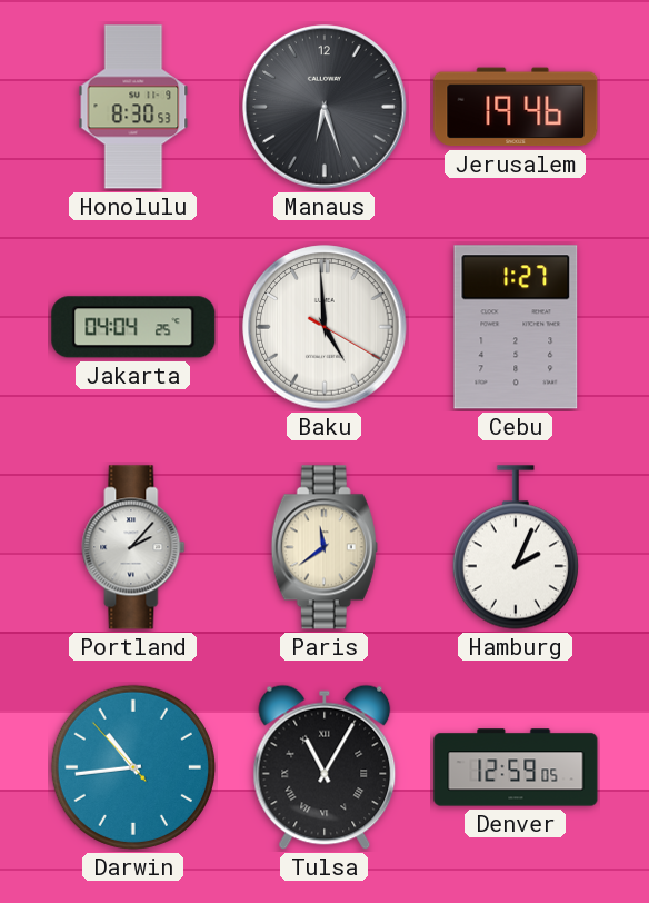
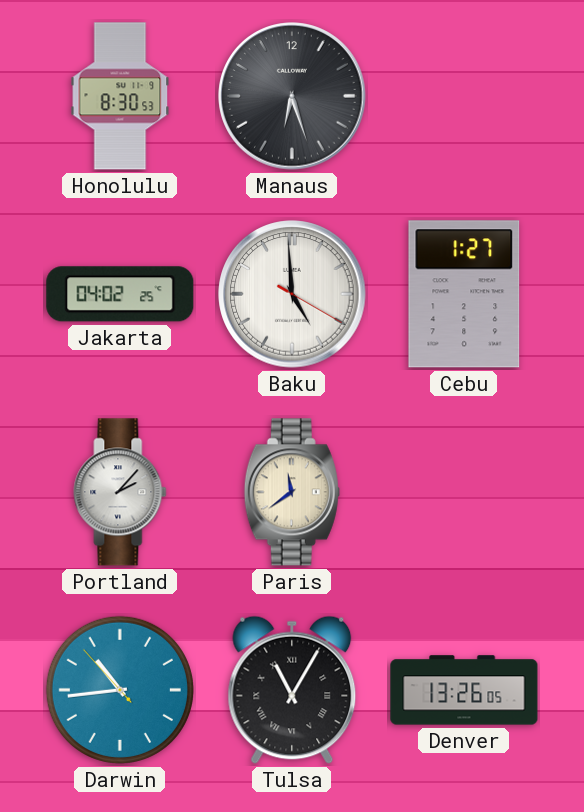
Jerusalem: 19:46 -> none
Jakarta: 04:04 -> 04:02
Hamburg: 2:04 -> none
Denver: 12:59 -> 13:26
